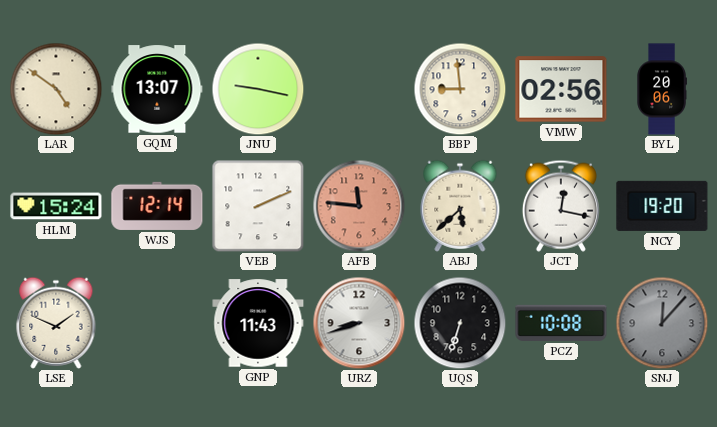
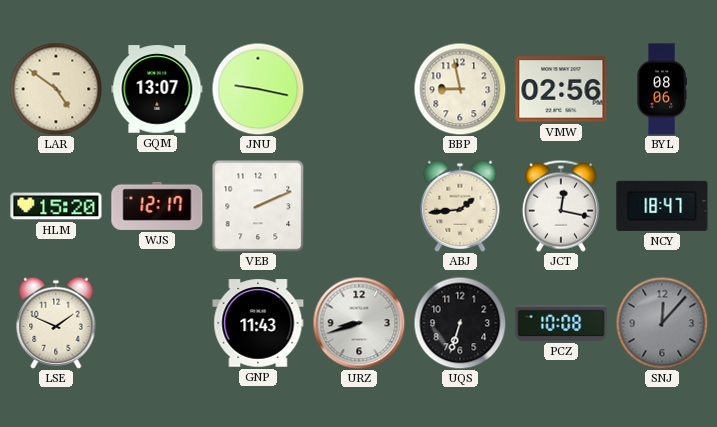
BBP: 8:59 -> 8:58
BYL: 20:06 -> 08:06
HLM: 15:24 -> 15:20
WJS: 12:14 -> 12:17
AFB: 11:46 -> none
ABJ: 5:38 -> 1:44
NCY: 19:20 -> 18:47
